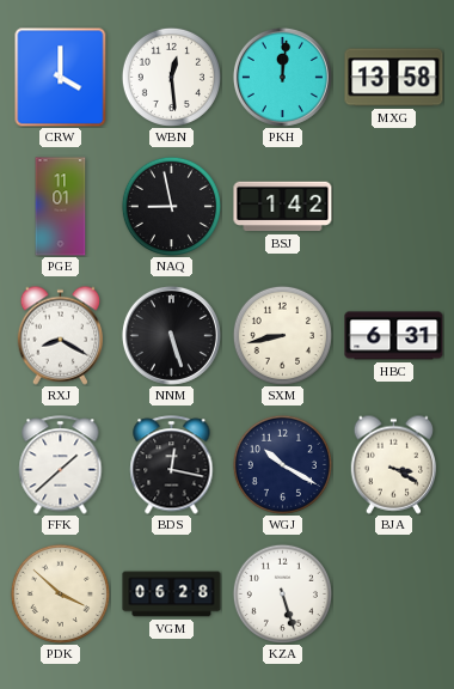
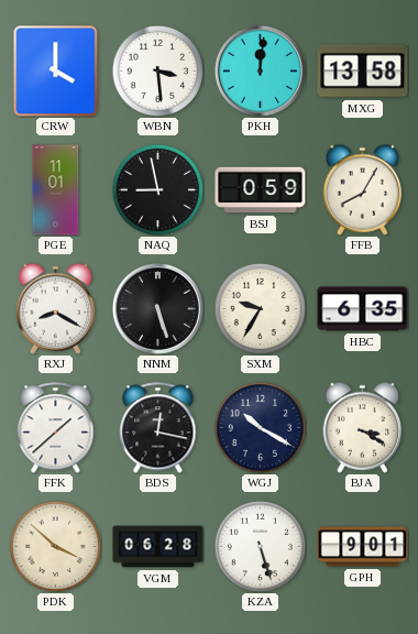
WBN: 12:29 -> 3:29
BSJ: 1:42 -> 0:59
FFB: none -> 8:05
SXM: 8:43 -> 9:35
HBC: 6:31 -> 6:35
GPH: none -> 9:01
